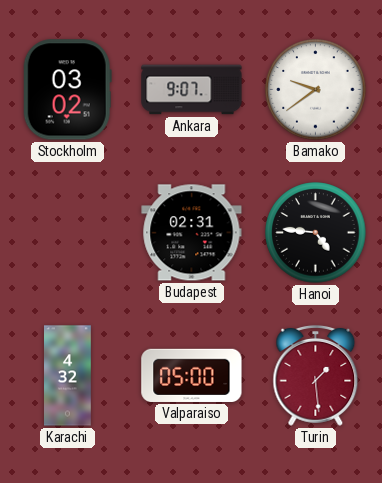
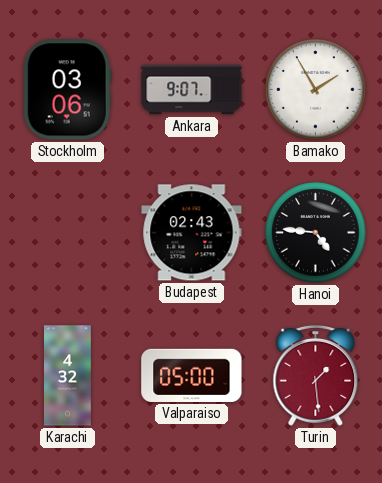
Stockholm: 03:02 -> 03:06
Bamako: 9:39 -> 1:55
Budapest: 02:31 -> 02:43
